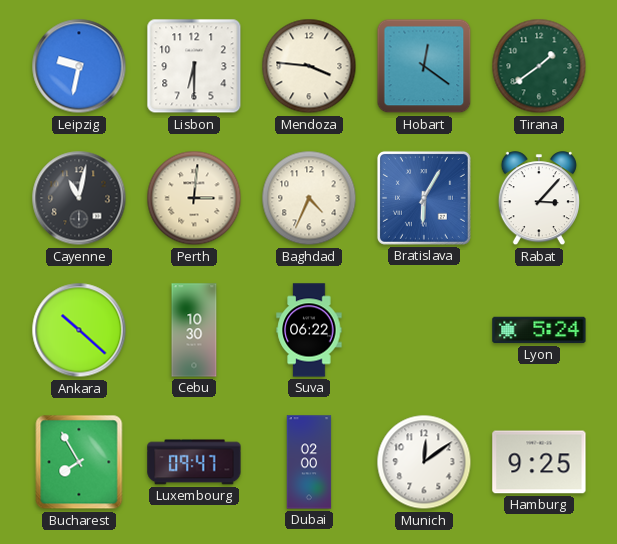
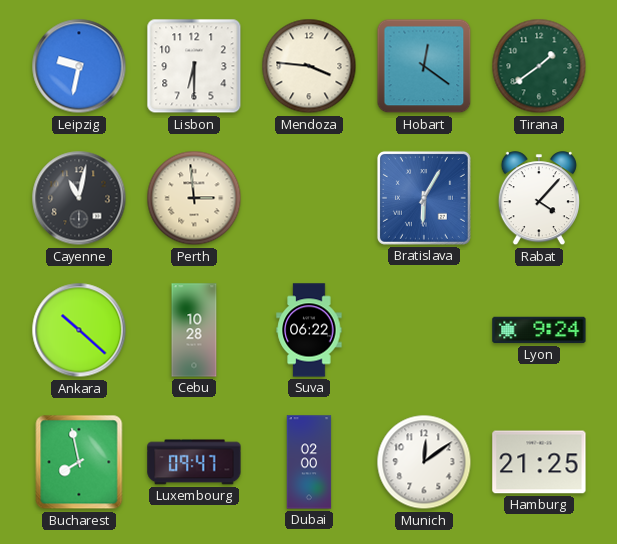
Perth: 3:01 -> 2:59
Baghdad: 4:34 -> none
Rabat: 3:07 -> 4:07
Cebu: 10:30 -> 10:28
Lyon: 5:24 -> 9:24
Bucharest: 7:55 -> 7:58
Hamburg: 9:25 -> 21:25
